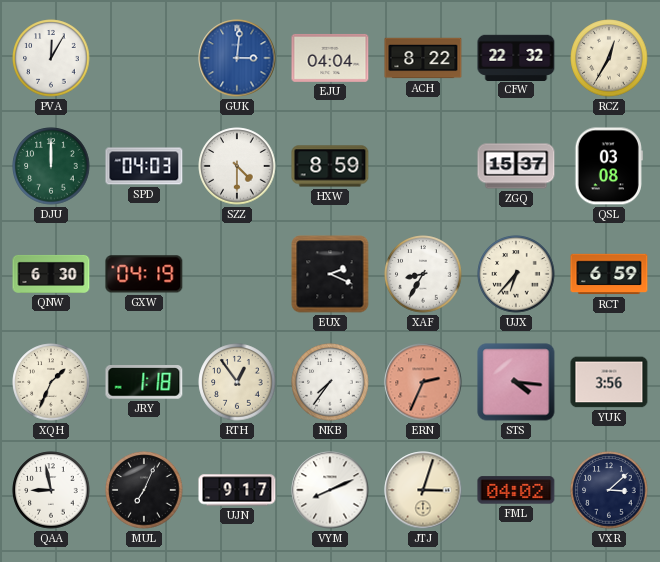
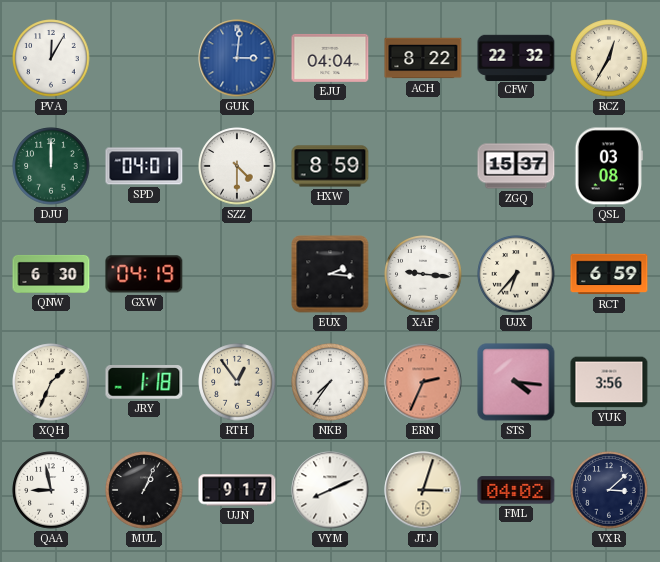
SPD: 04:03 -> 04:01
EUX: 2:19 -> 2:16
XAF: 8:35 -> 9:16
MUL: 7:04 -> 1:04
